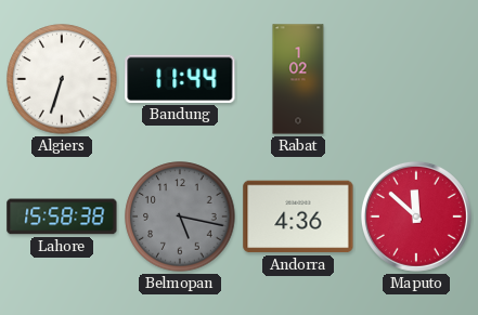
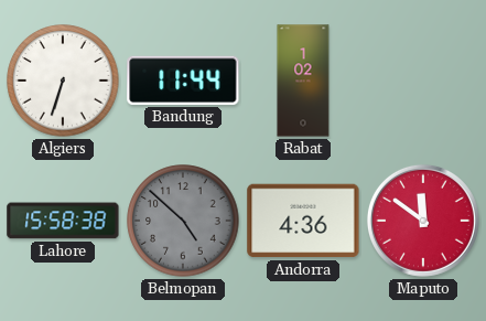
Belmopan: 5:17 -> 4:52
Maputo: 11:52 -> 11:51
